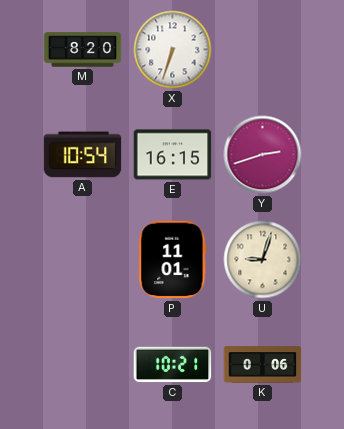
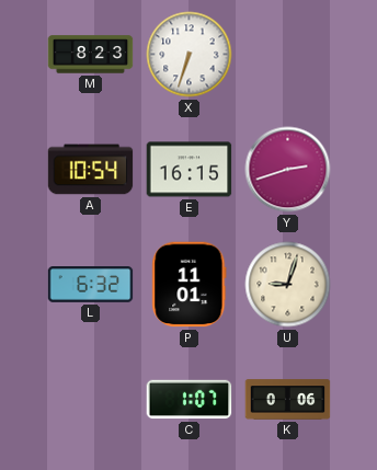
M: 8:20 -> 8:23
L: none -> 6:32
C: 10:21 -> 1:07
